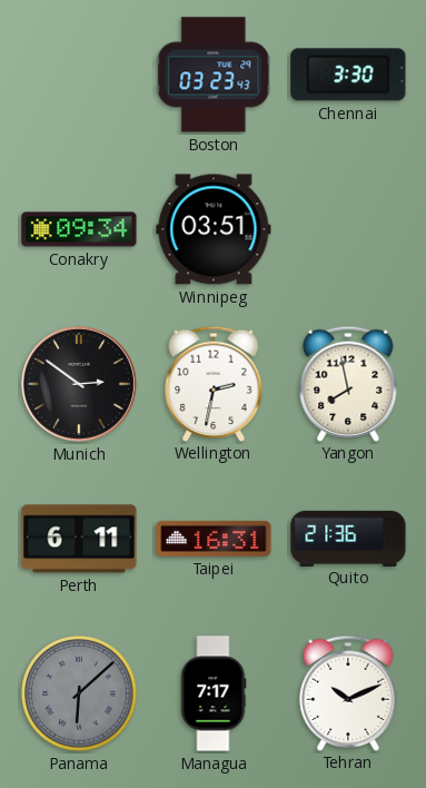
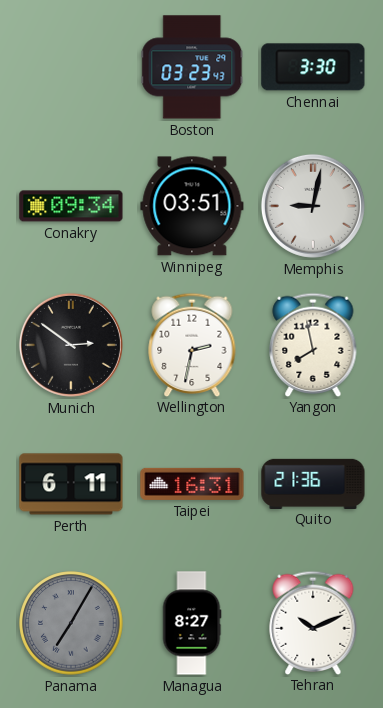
Memphis: none -> 9:02
Panama: 6:08 -> 7:05
Managua: 7:17 -> 8:27
